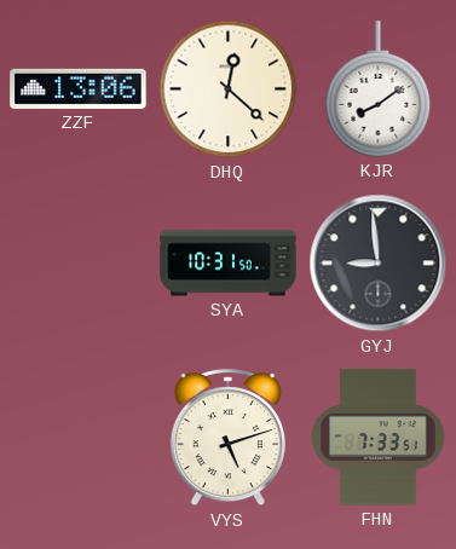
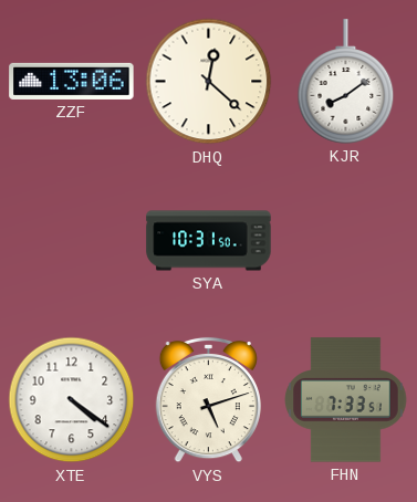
GYJ: 8:59 -> none
XTE: none -> 4:21
